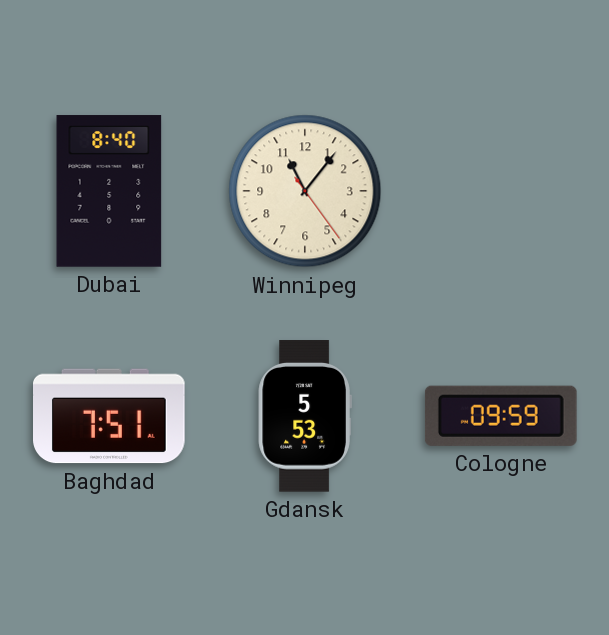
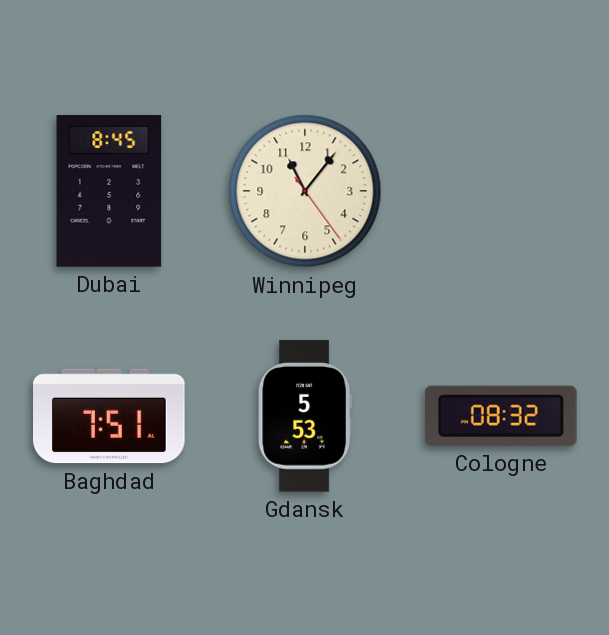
Dubai: 8:40 -> 8:45
Cologne: 09:59 -> 08:32
